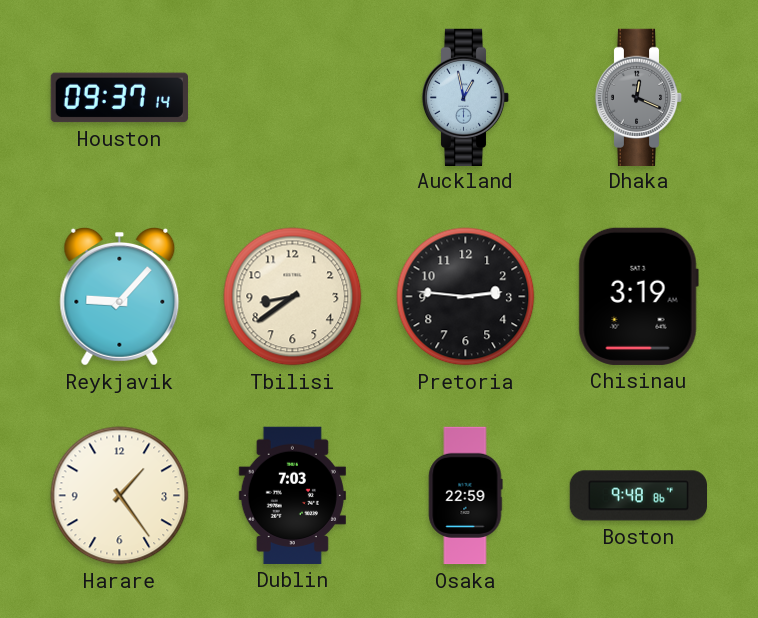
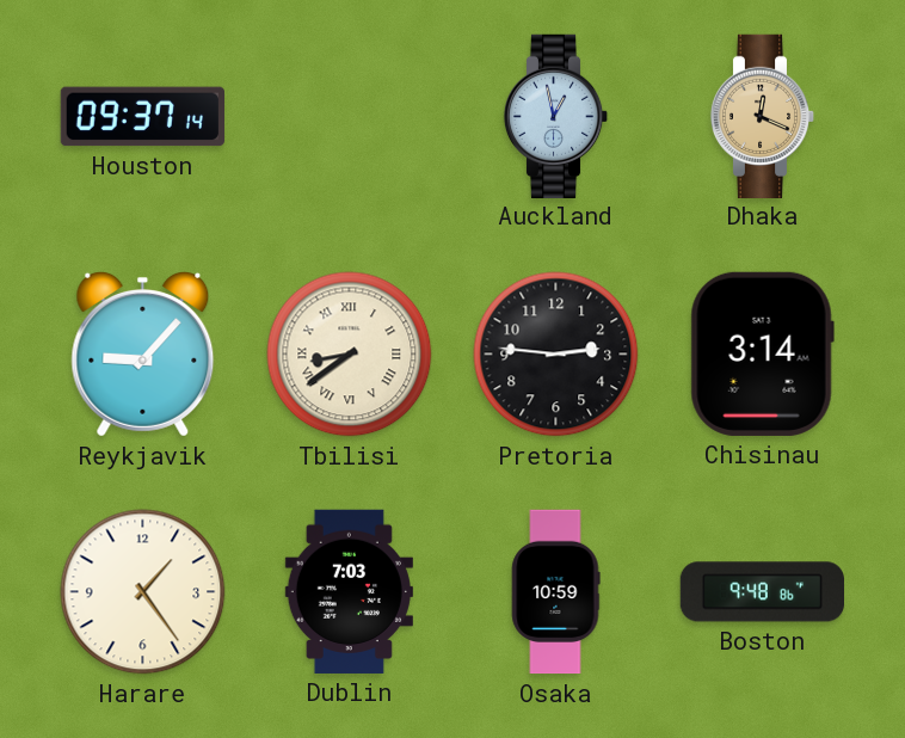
Dhaka dial: grey -> champagne
Tbilisi numerals: Arabic -> Roman
Chisinau: 3:19 -> 3:14
Osaka: 22:59 -> 10:59
